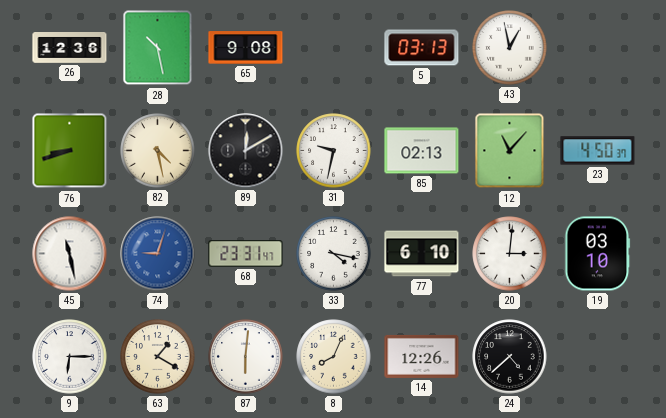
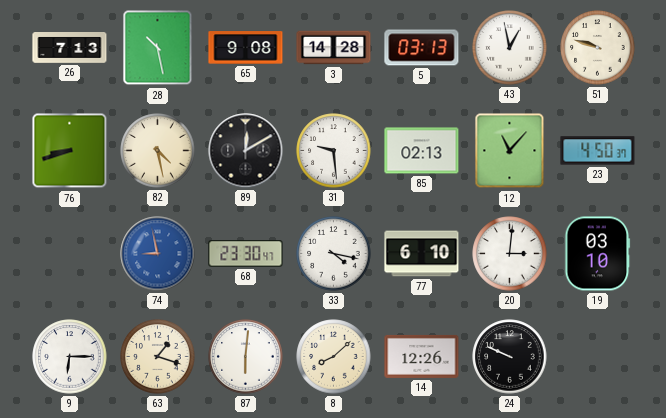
26: 12:36 -> 7:13
3: none -> 14:28
51: none -> 9:48
31: 9:32 -> 9:29
45: 11:28 -> none
74: 9:03 -> 8:58
68: 23:31 -> 23:30
63: 1:20 -> 1:18
8: 8:04 -> 8:08
24: 4:38 -> 9:49
